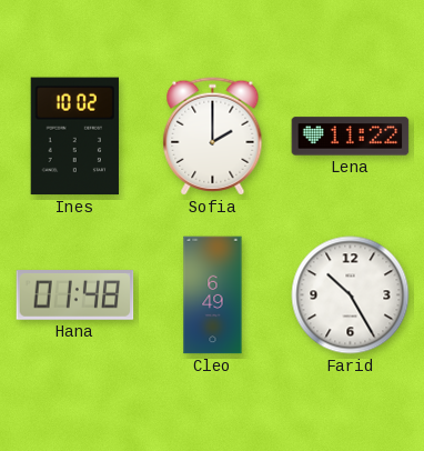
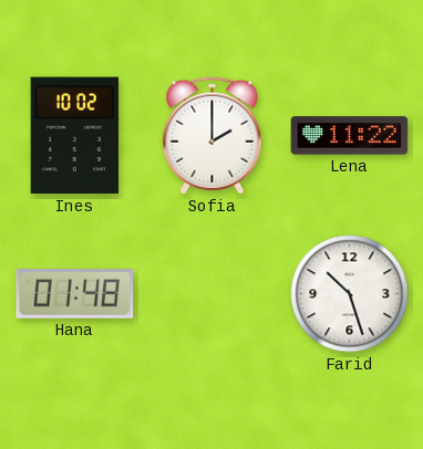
Cleo: 6:49 -> none
Farid: 10:25 -> 10:27
